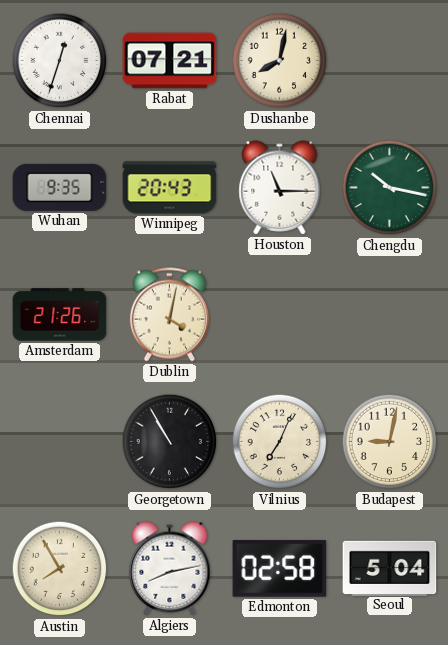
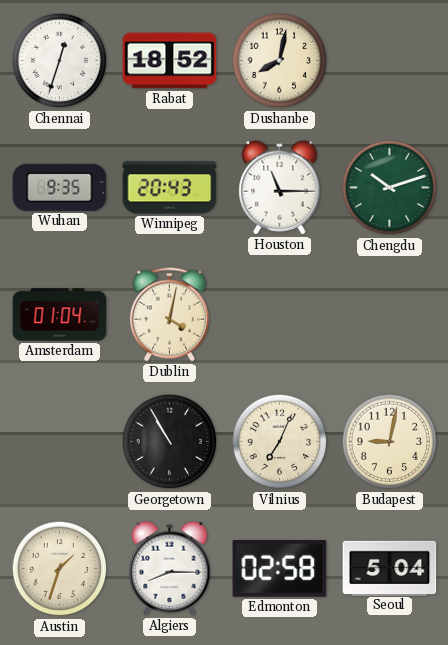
Rabat: 07:21 -> 18:52
Chengdu: 10:17 -> 10:12
Amsterdam: 21:26 -> 01:04
Austin: 7:55 -> 1:33
Algiers: 8:13 -> 8:15
